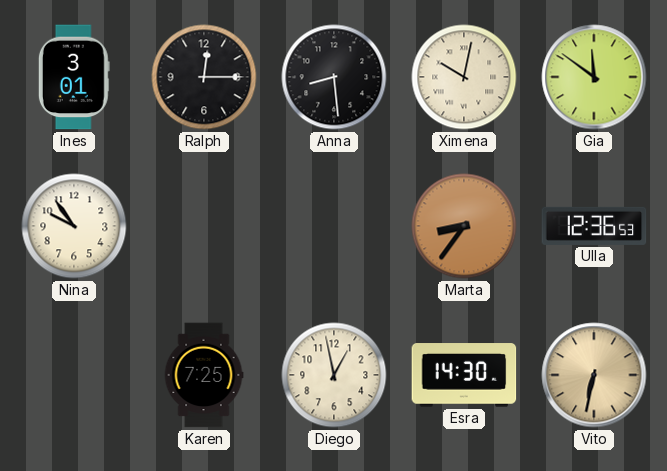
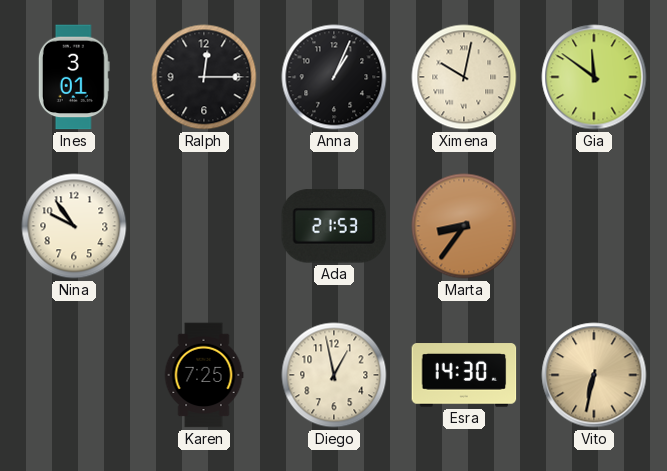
Anna: 8:29 -> 1:04
Ada: none -> 21:53
Ulla: 12:36 -> none
